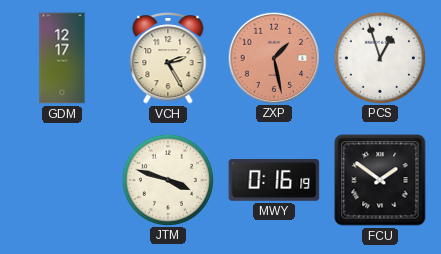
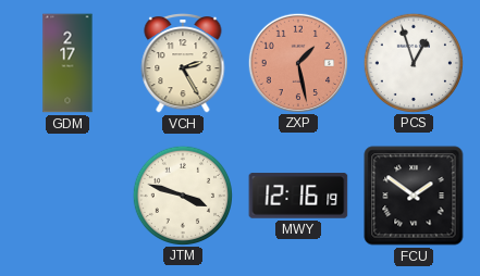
GDM: 12:17 -> 2:17
MWY: 0:16 -> 12:16
